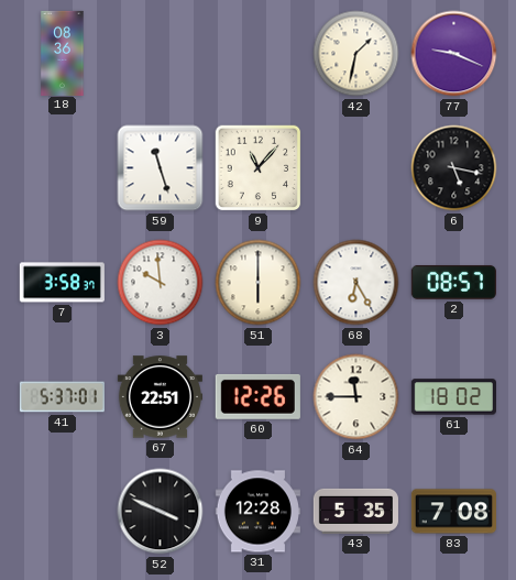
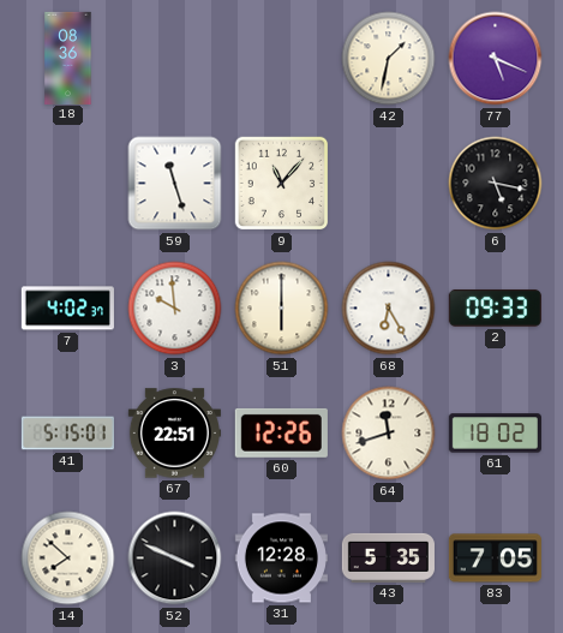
77: 9:19 -> 5:19
7: 3:58 -> 4:02
2: 08:57 -> 09:33
41: 5:37 -> 5:15
64: 11:45 -> 11:42
14: none -> 7:52
83: 7:08 -> 7:05
